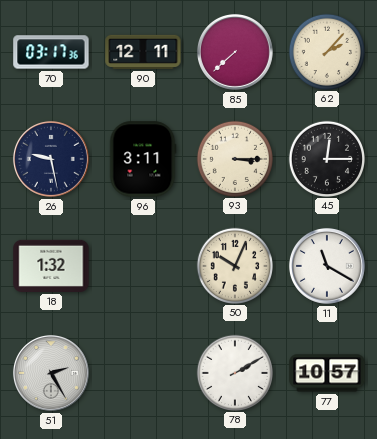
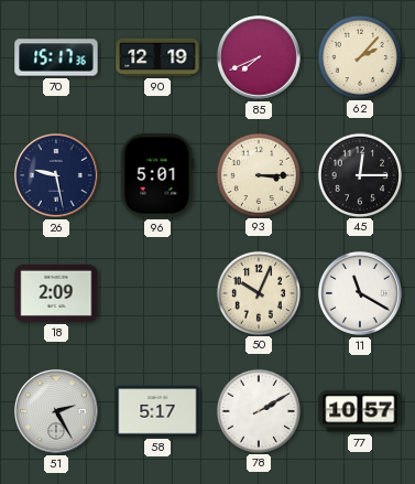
70: 03:17 -> 15:17
90: 12:11 -> 12:19
85: 7:38 -> 7:41
96: 3:11 -> 5:01
18: 1:32 -> 2:09
58: none -> 5:17
